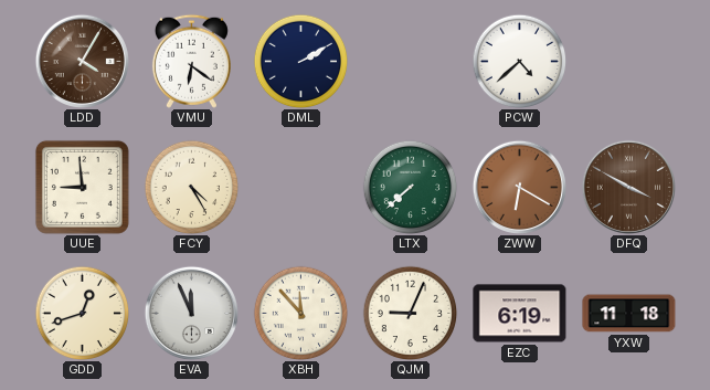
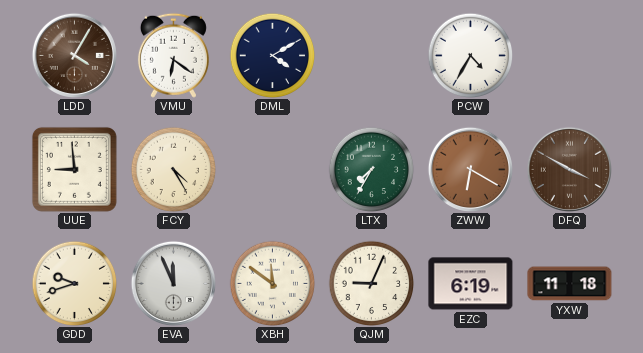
DML: 2:10 -> 4:10
PCW: 4:38 -> 4:35
LTX: 7:38 -> 7:35
GDD: 12:42 -> 9:42
XBH: 11:53 -> 11:51
